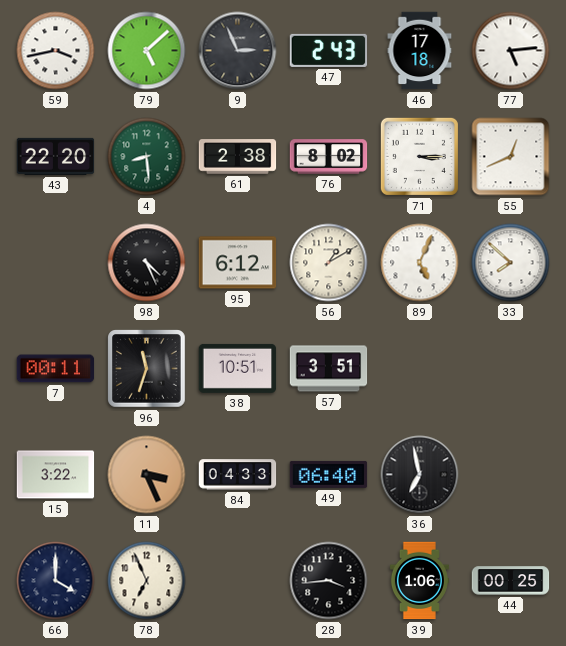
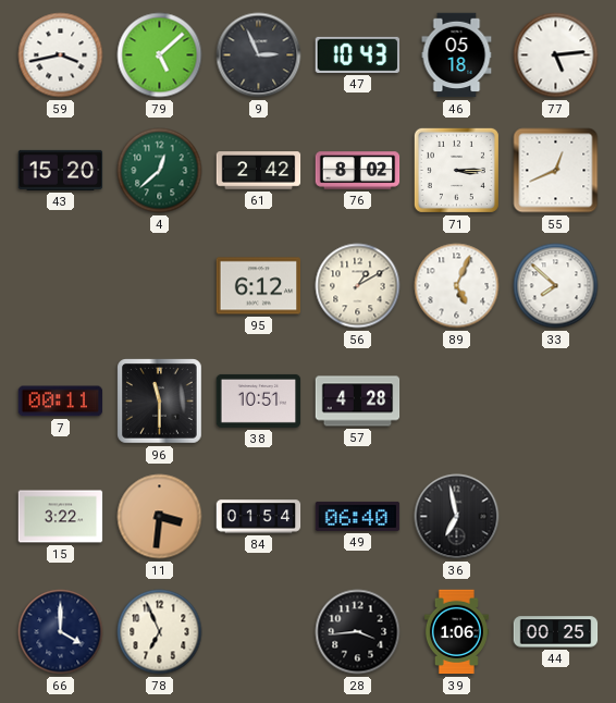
47: 2:43 -> 10:43
46: 17:18 -> 05:18
43: 22:20 -> 15:20
4: 8:29 -> 12:38
61: 2:38 -> 2:42
98: 4:26 -> none
96: 11:33 -> 11:30
57: 3:51 -> 4:28
11: 3:26 -> 3:31
84: 04:33 -> 01:54
